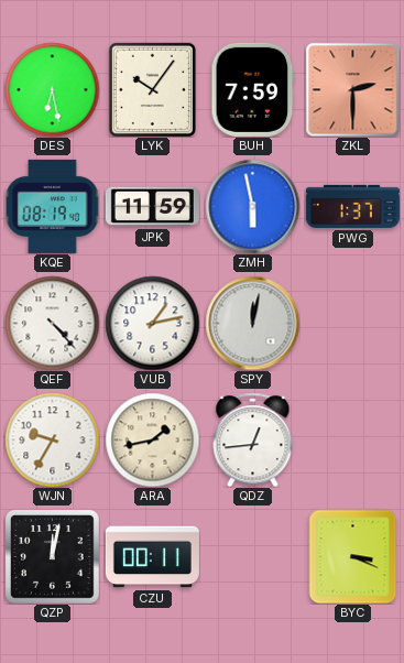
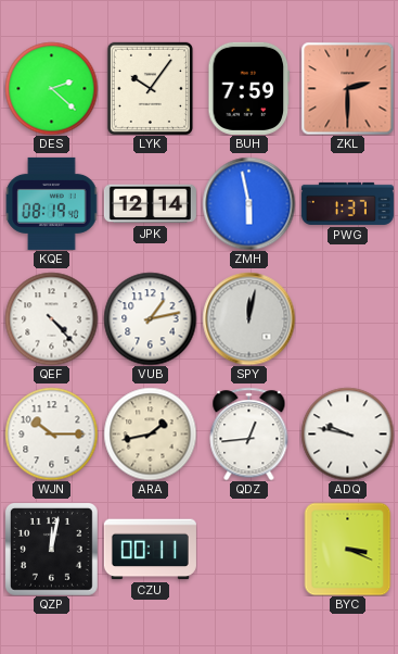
DES: 6:28 -> 2:22
JPK: 11:59 -> 12:14
WJN: 9:35 -> 10:15
ADQ: none -> 9:47
